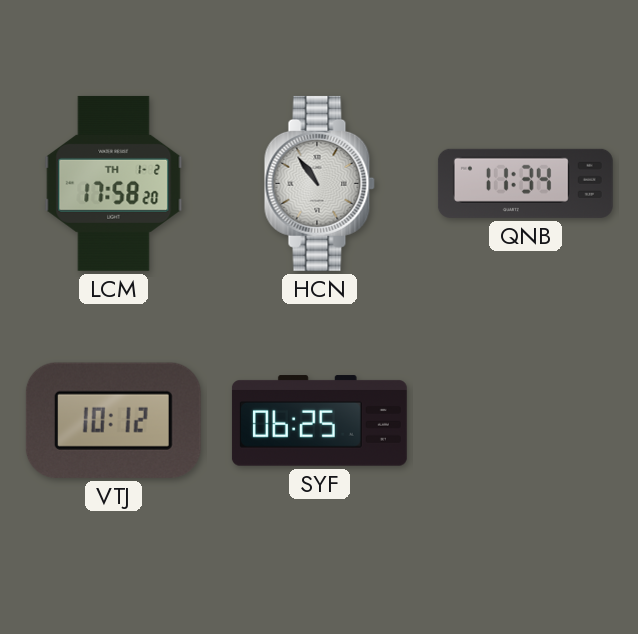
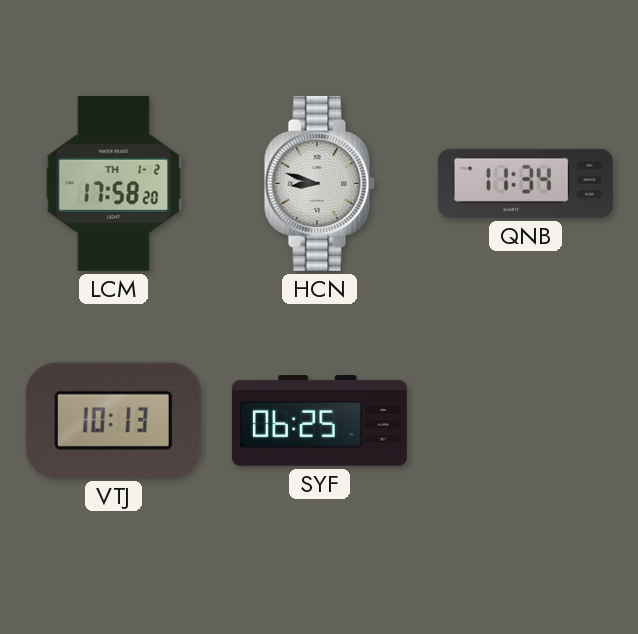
HCN: 10:54 -> 8:48
VTJ: 10:12 -> 10:13
